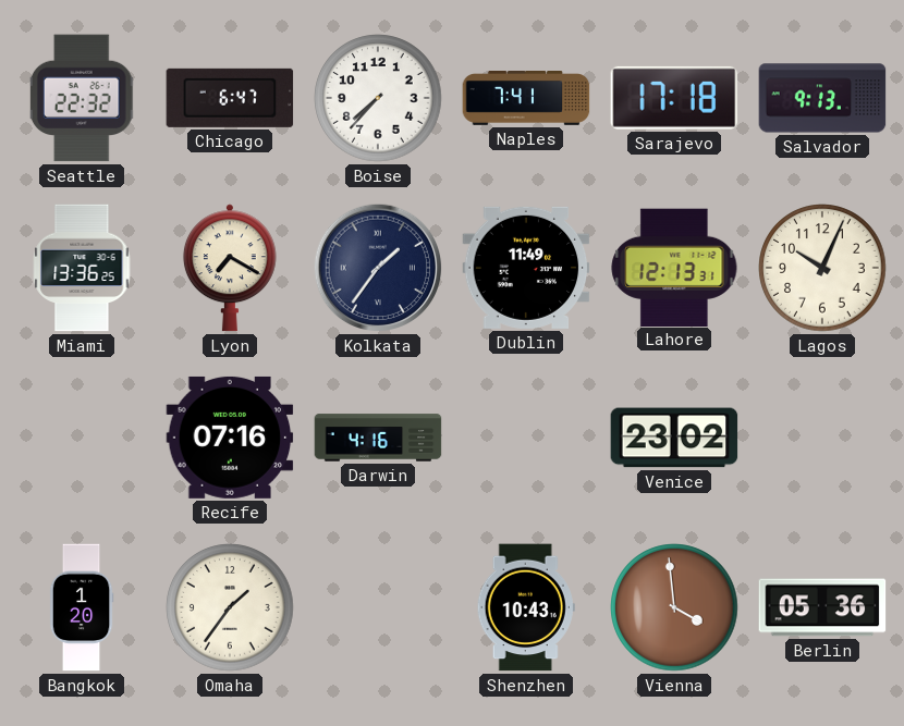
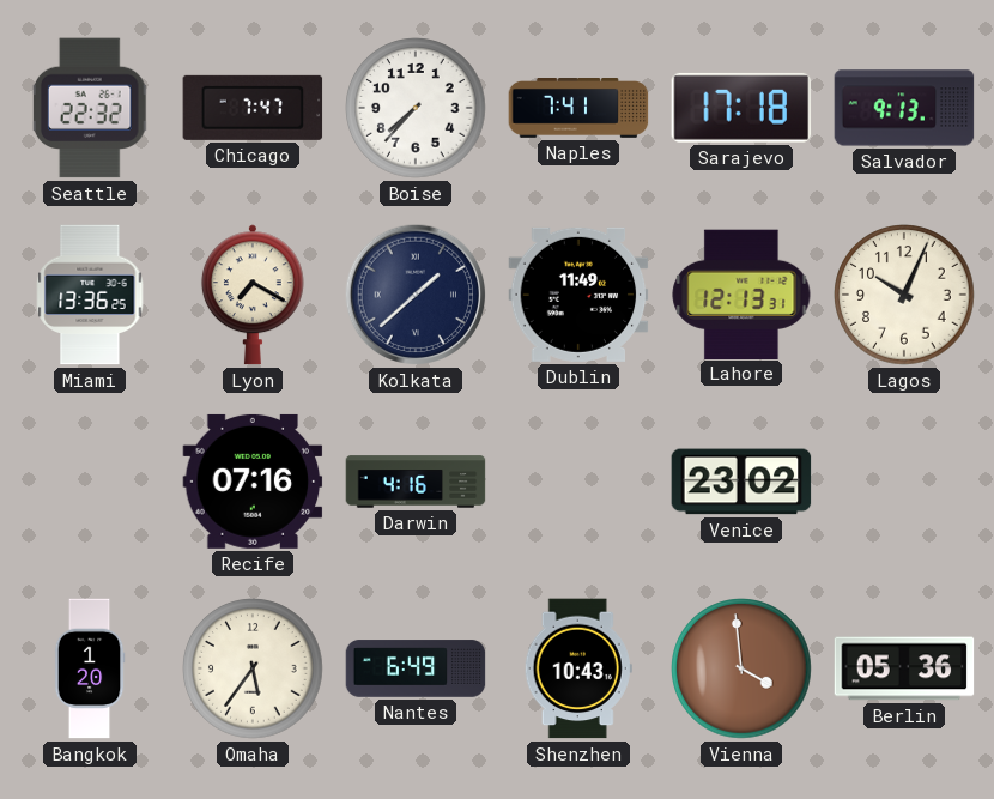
Chicago: 6:47 -> 7:47
Kolkata: 1:36 -> 1:38
Omaha: 1:36 -> 5:36
Nantes: none -> 6:49
